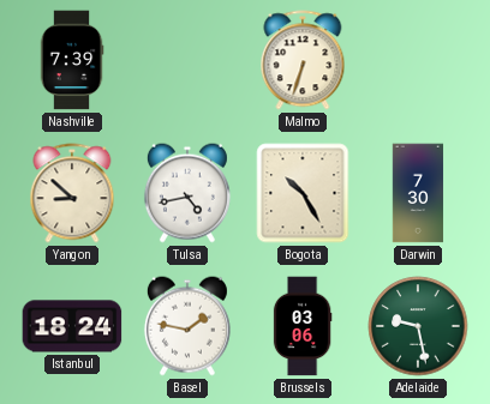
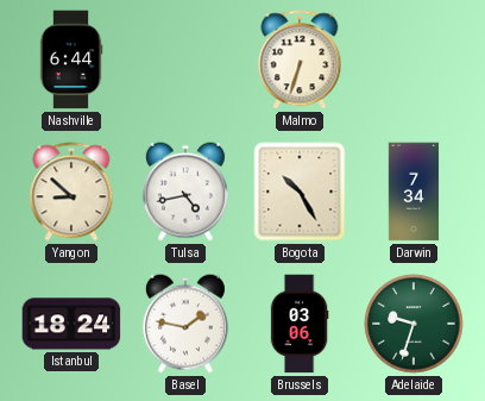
Nashville: 7:39 -> 6:44
Darwin: 7:30 -> 7:34
Adelaide: 9:28 -> 9:33
